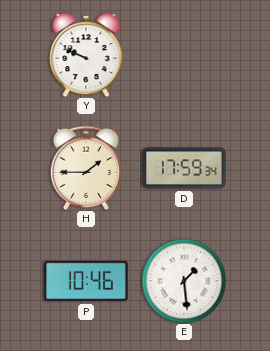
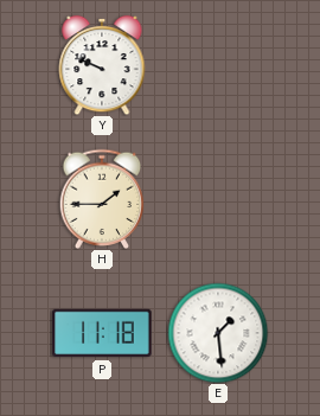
D: 17:59 -> none
P: 10:46 -> 11:18
